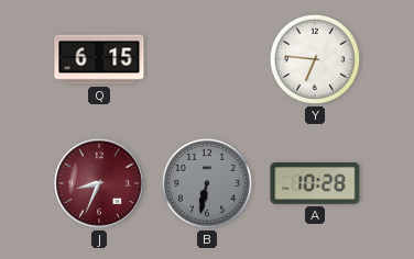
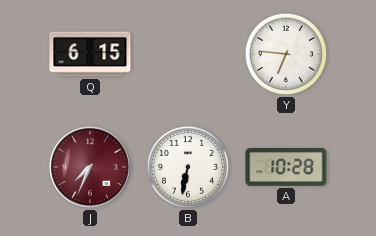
J: 8:34 -> 7:34
B dial: grey -> white
